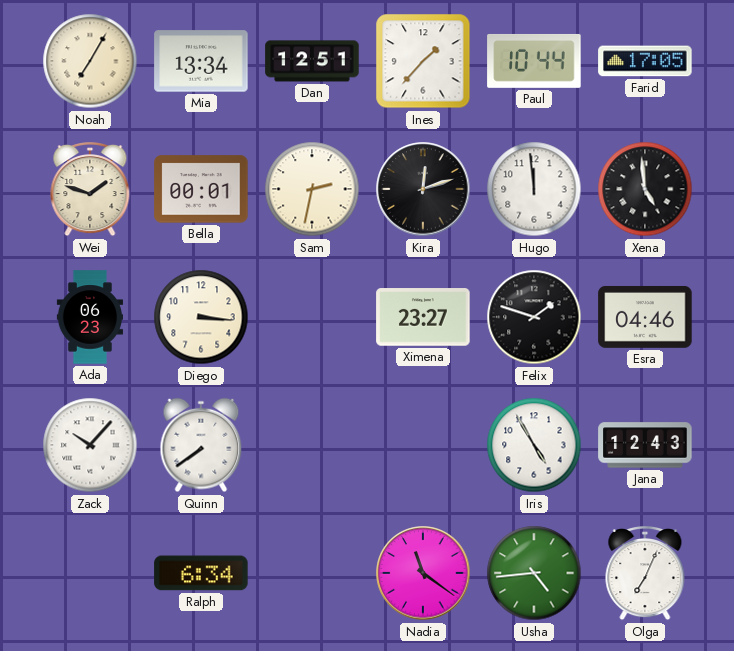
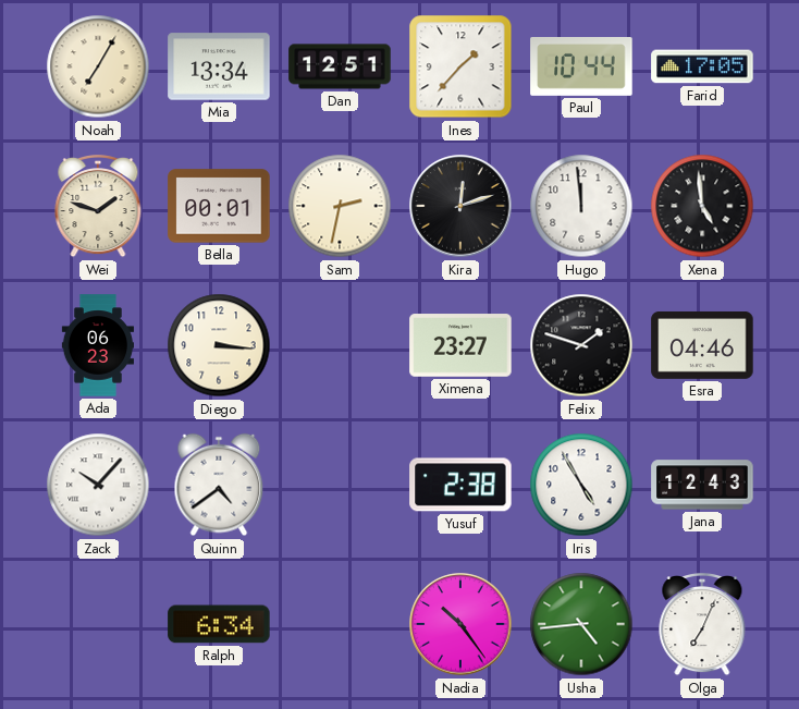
Quinn: 7:39 -> 4:39
Yusuf: none -> 2:38
Nadia: 11:21 -> 10:24
